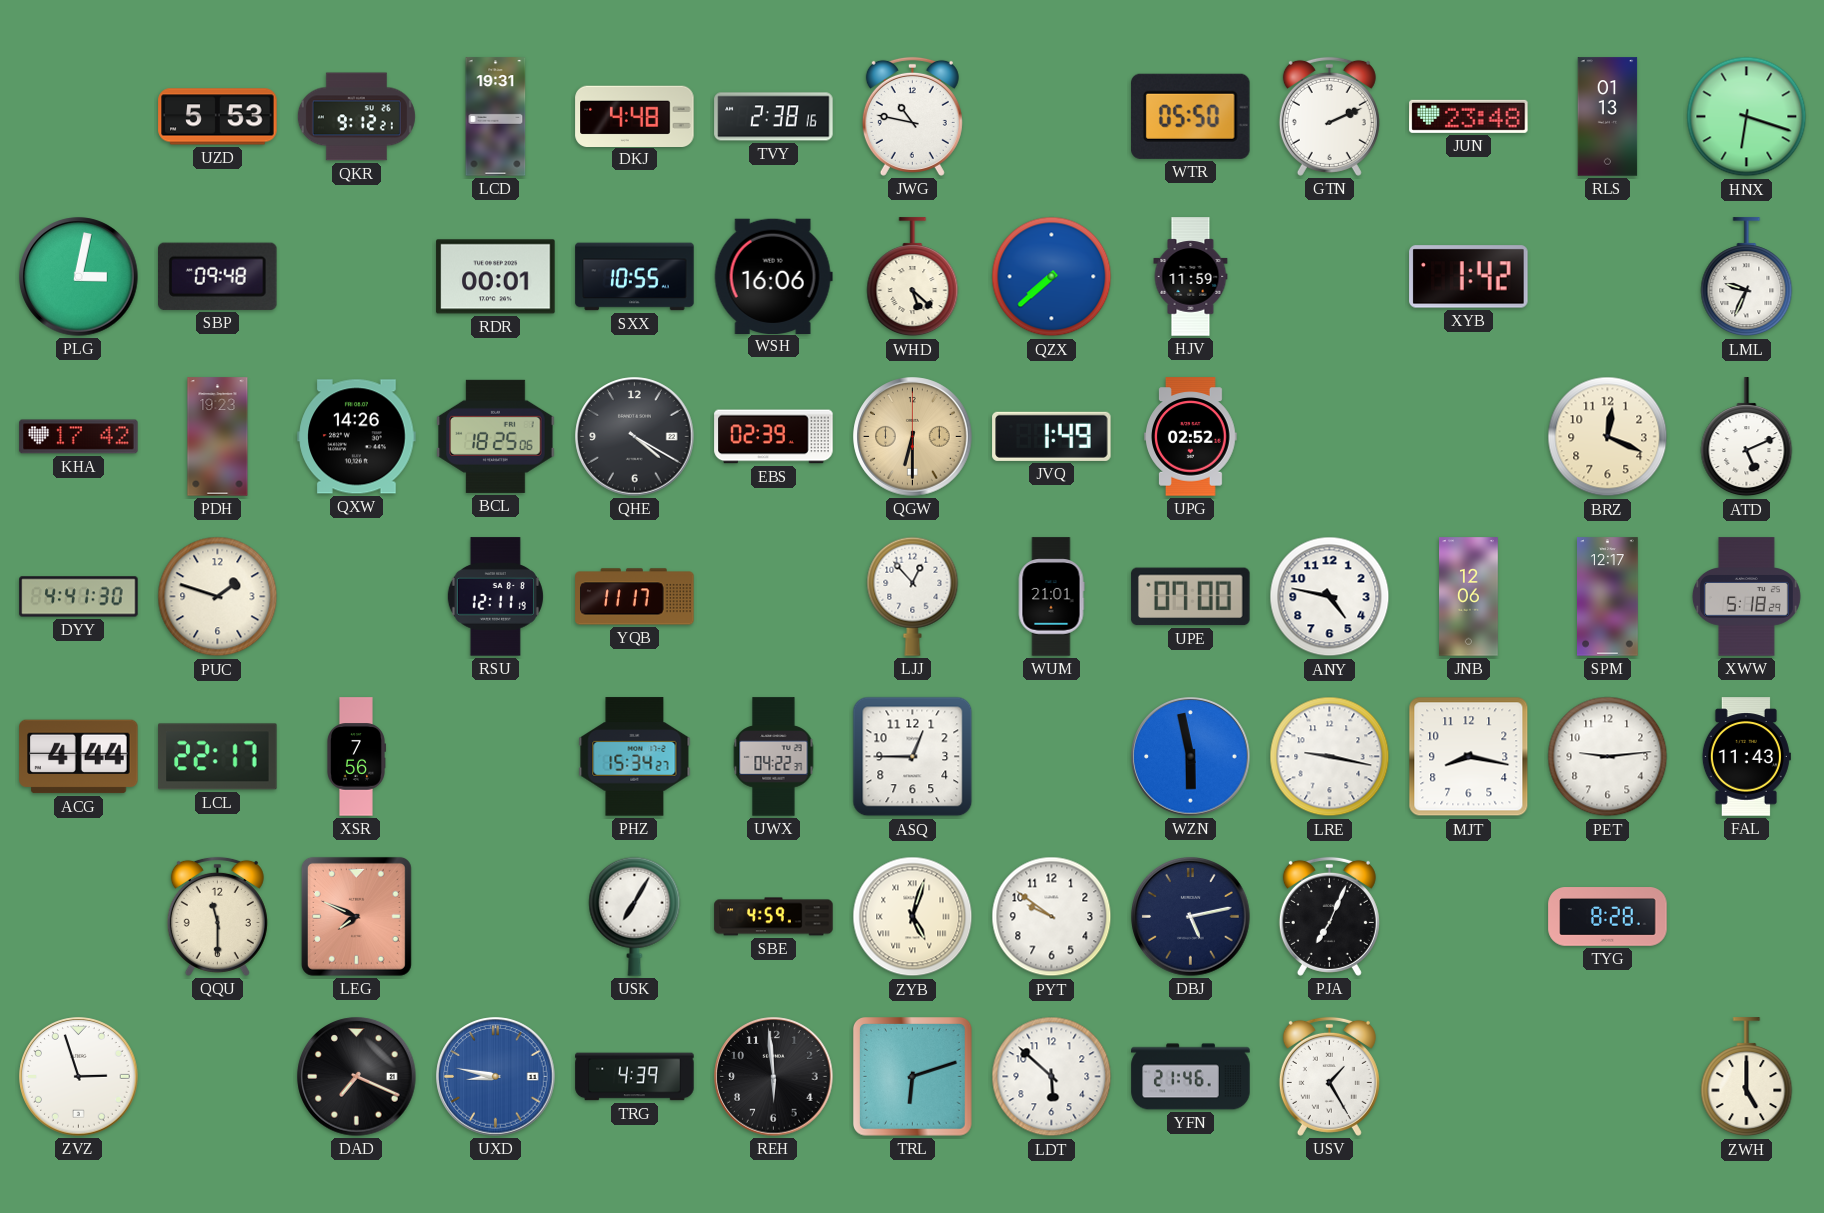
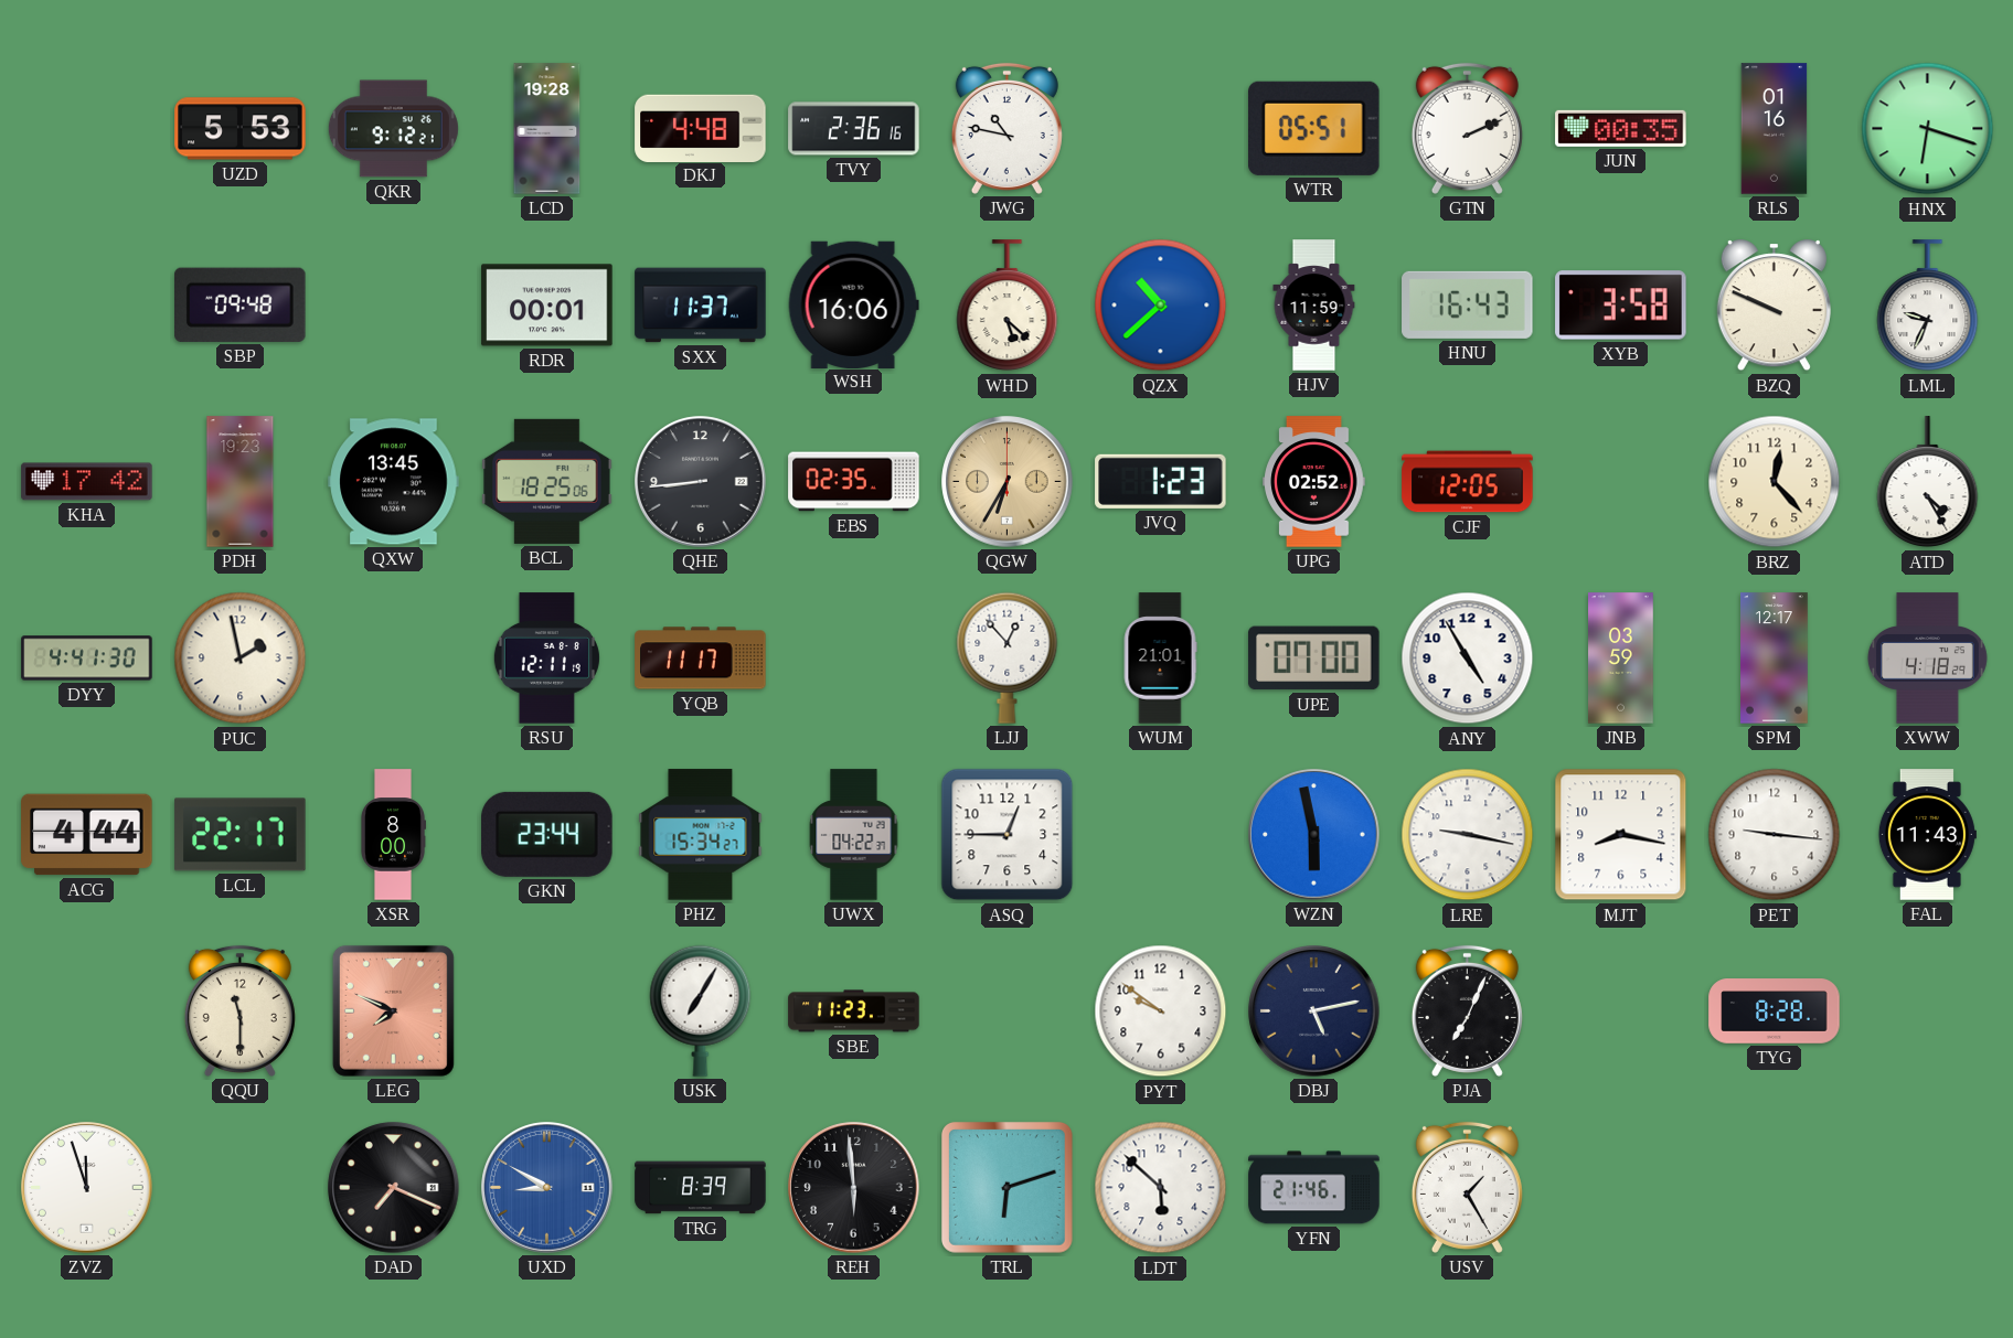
LCD: 19:31 -> 19:28
TVY: 2:38 -> 2:36
WTR: 05:50 -> 05:51
JUN: 23:48 -> 00:35
RLS: 01:13 -> 01:16
PLG: 3:02 -> none
SXX: 10:55 -> 11:37
QZX: 7:38 -> 10:38
HNU: none -> 16:43
XYB: 1:42 -> 3:58
BZQ: none -> 9:49
QXW: 14:26 -> 13:45
QHE: 4:20 -> 8:44
EBS: 02:39 -> 02:35
QGW: 6:30 -> 6:35
JVQ: 1:49 -> 1:23
CJF: none -> 12:05
BRZ: 12:19 -> 12:23
ATD: 5:11 -> 4:25
PUC: 1:48 -> 1:58
ANY: 4:47 -> 4:55
JNB: 12:06 -> 03:59
XWW: 5:18 -> 4:18
XSR: 7:56 -> 8:00
GKN: none -> 23:44
PET: 9:14 -> 9:16
SBE: 4:59 -> 11:23
ZYB: 5:03 -> none
ZVZ: 2:57 -> 11:57
UXD: 8:47 -> 8:50
TRG: 4:39 -> 8:39
ZWH: 5:00 -> none
